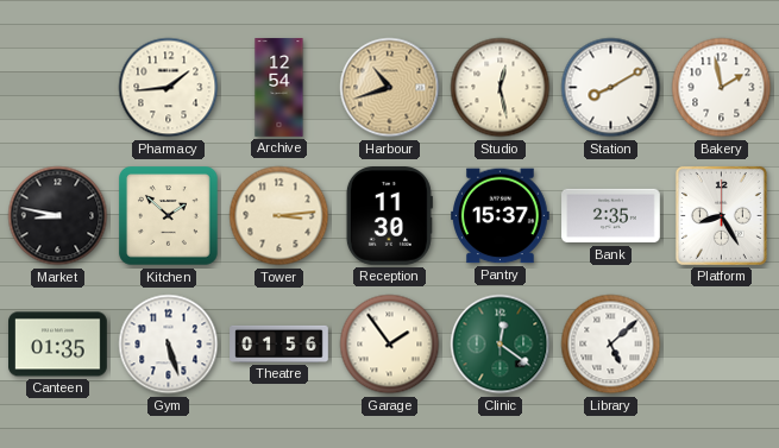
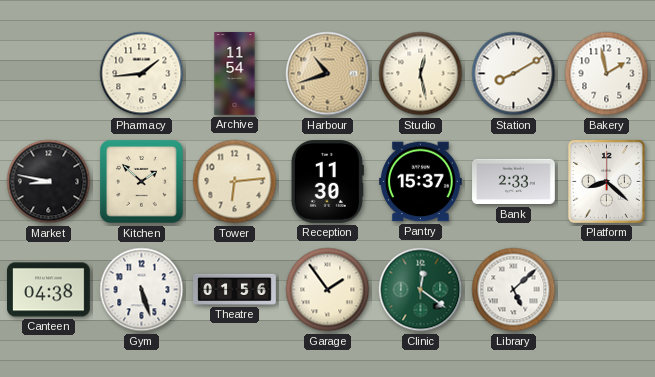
Archive: 12:54 -> 11:54
Tower: 3:14 -> 6:14
Bank: 2:35 -> 2:33
Platform: 8:25 -> 8:22
Canteen: 01:35 -> 04:38
